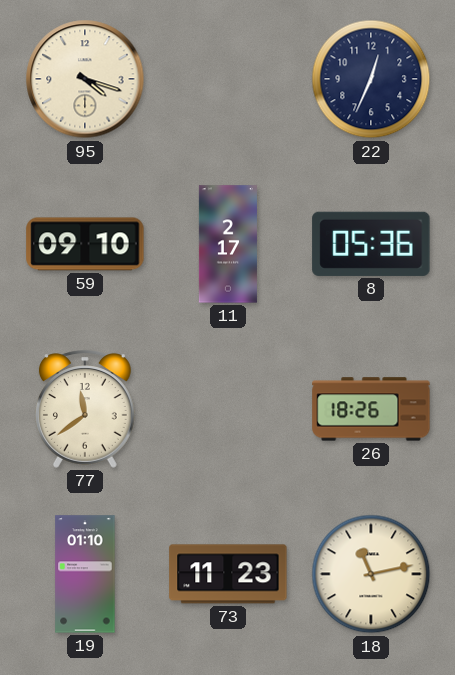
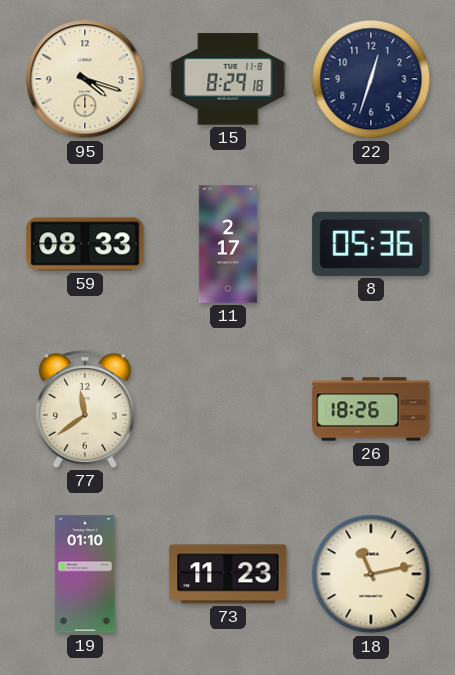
15: none -> 8:29
22: 12:34 -> 12:33
59: 09:10 -> 08:33
